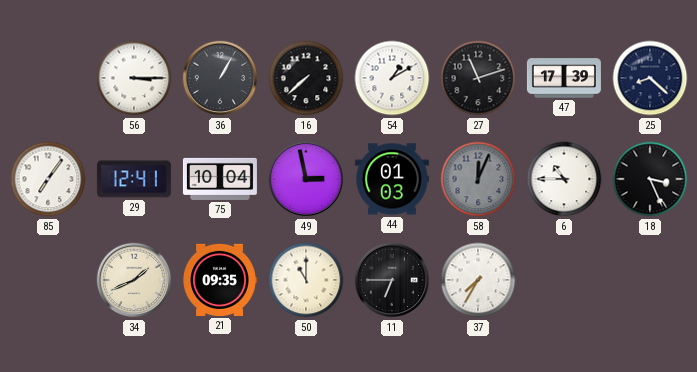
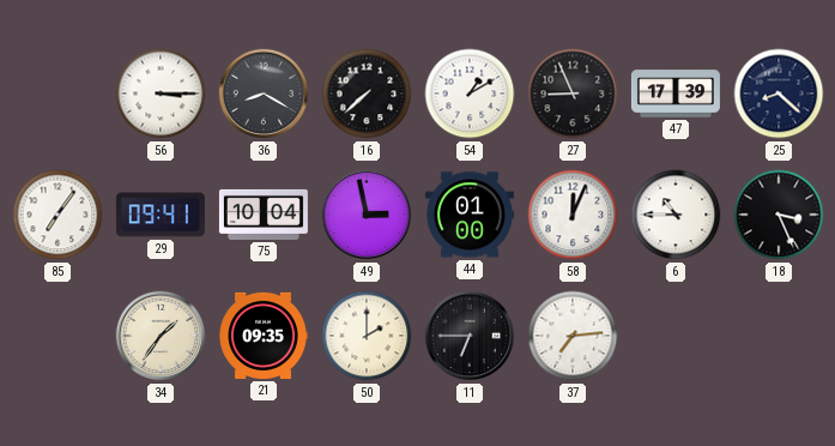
36: 1:05 -> 8:20
27: 11:12 -> 8:56
29: 12:41 -> 09:41
44: 01:03 -> 01:00
58 dial: grey -> white
34: 1:41 -> 1:36
50: 11:00 -> 2:00
37: 7:35 -> 7:14
